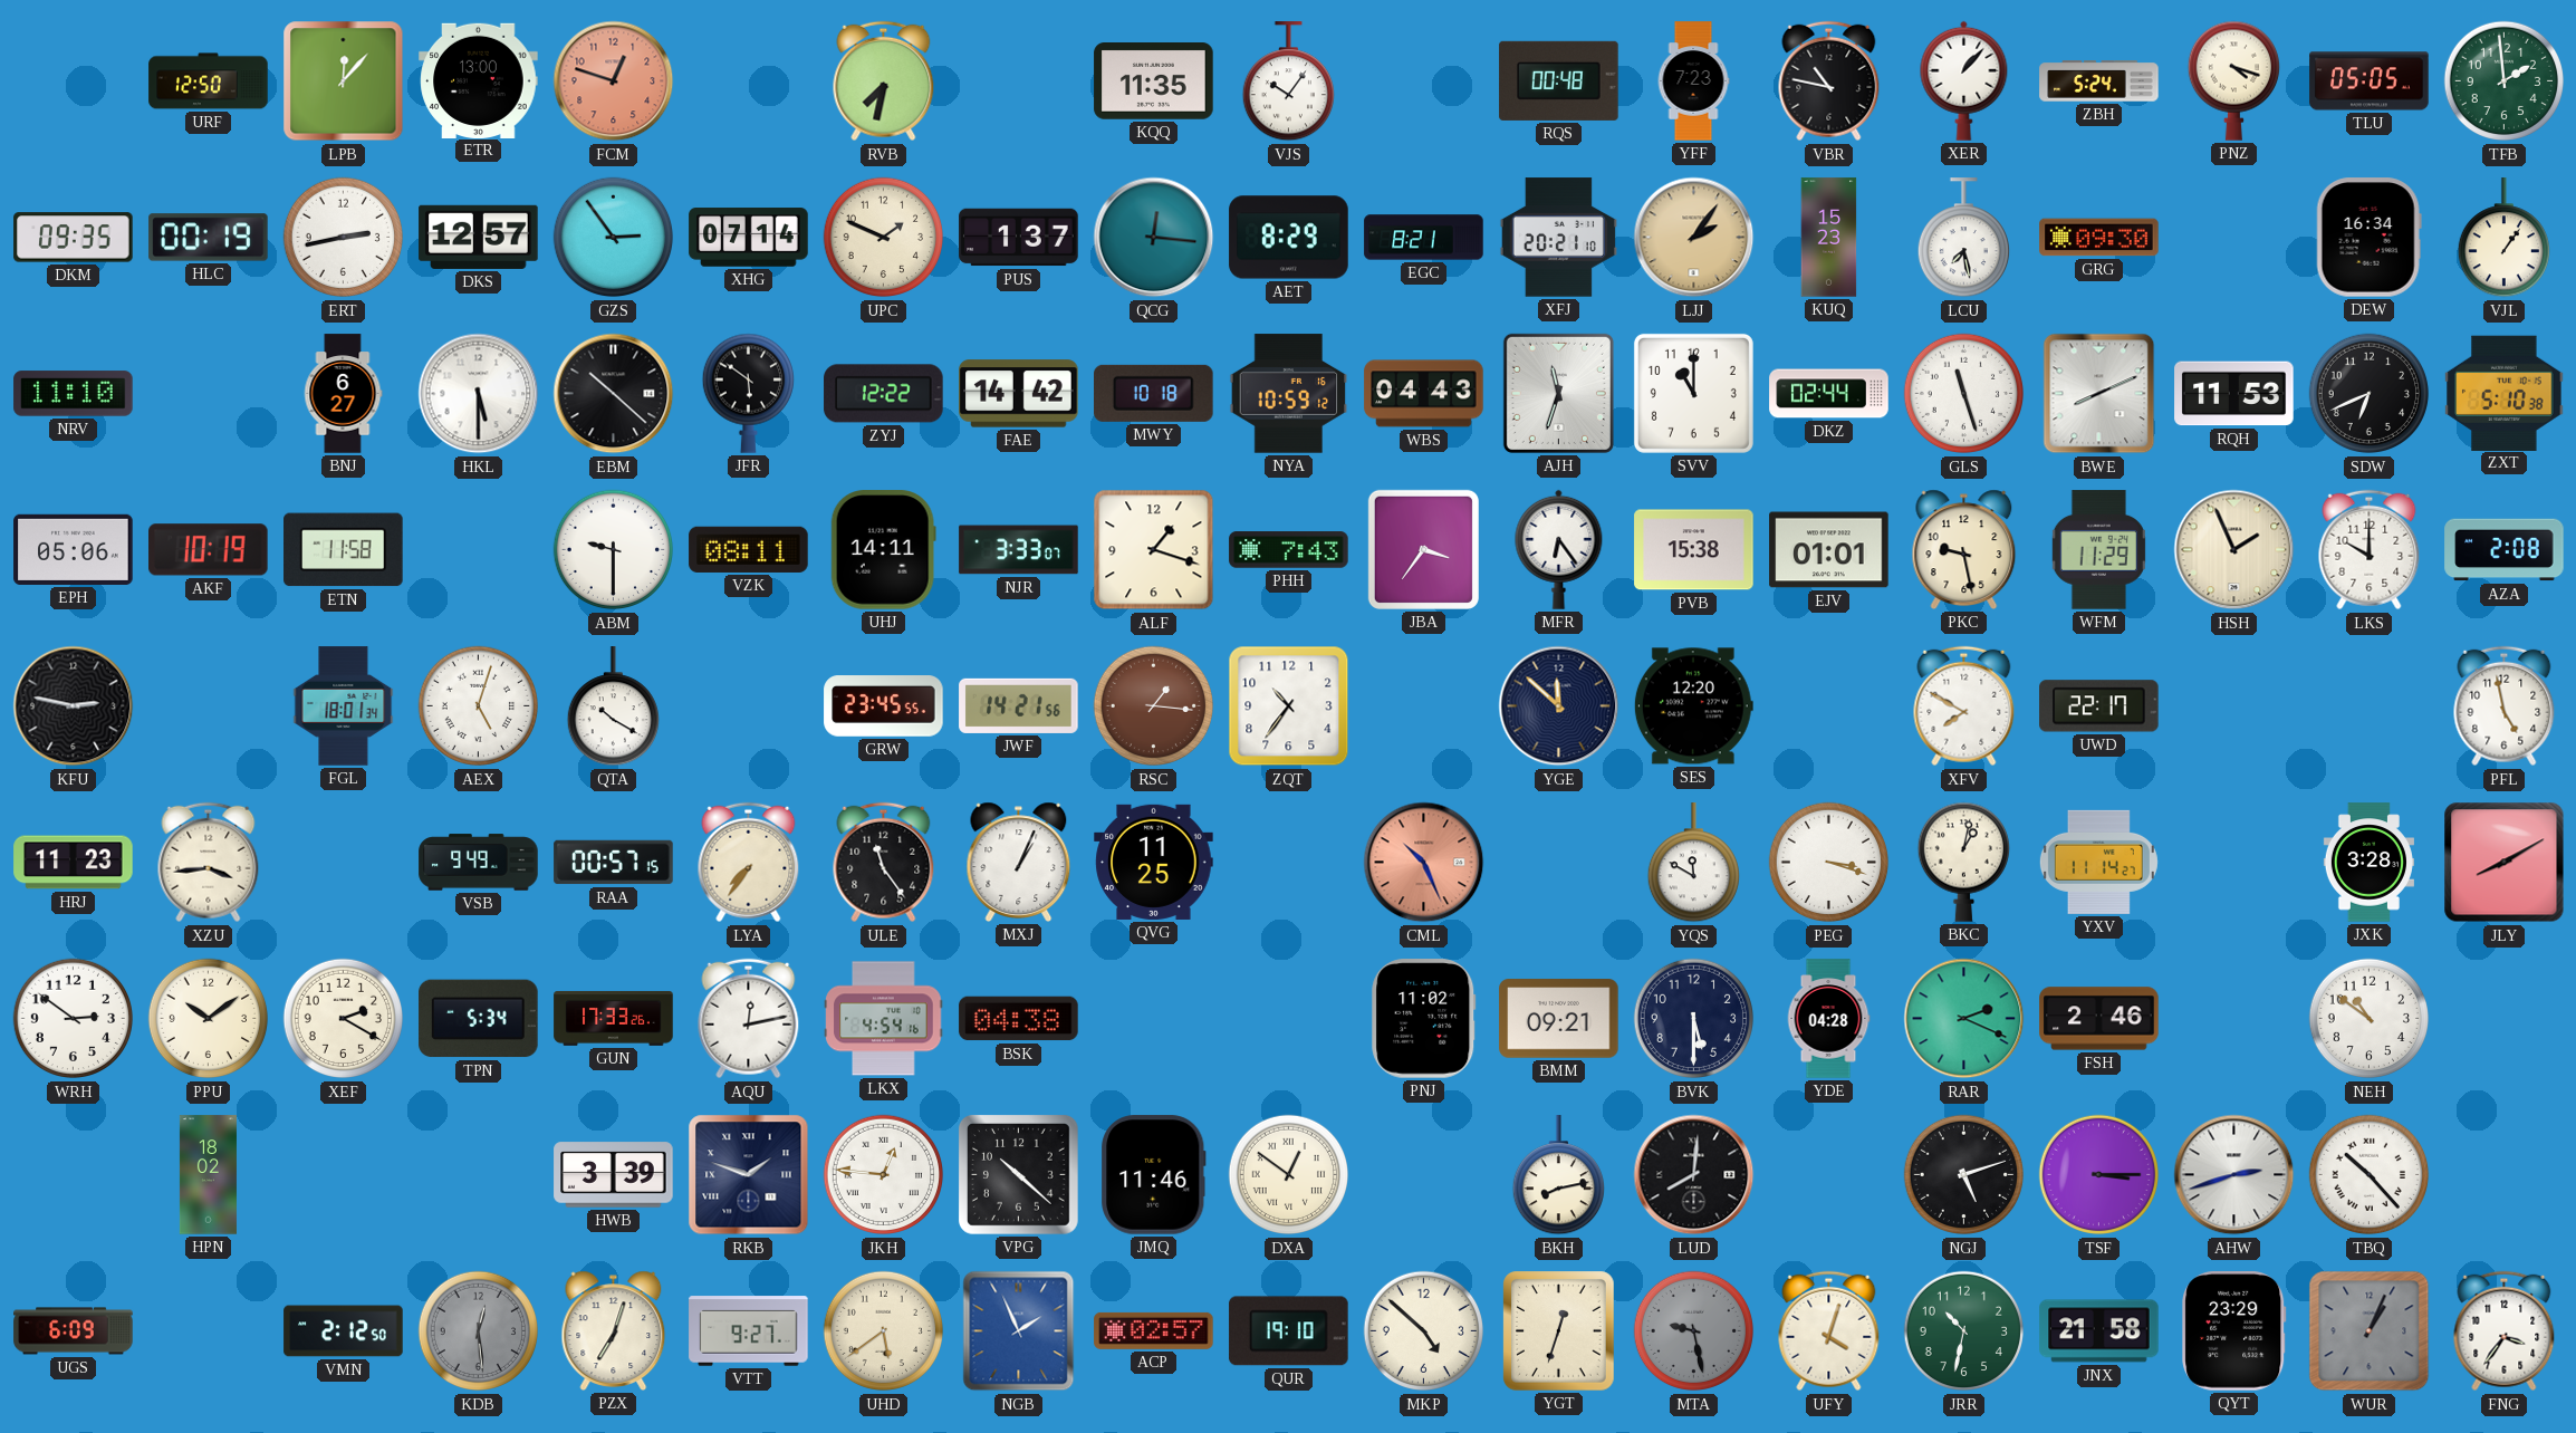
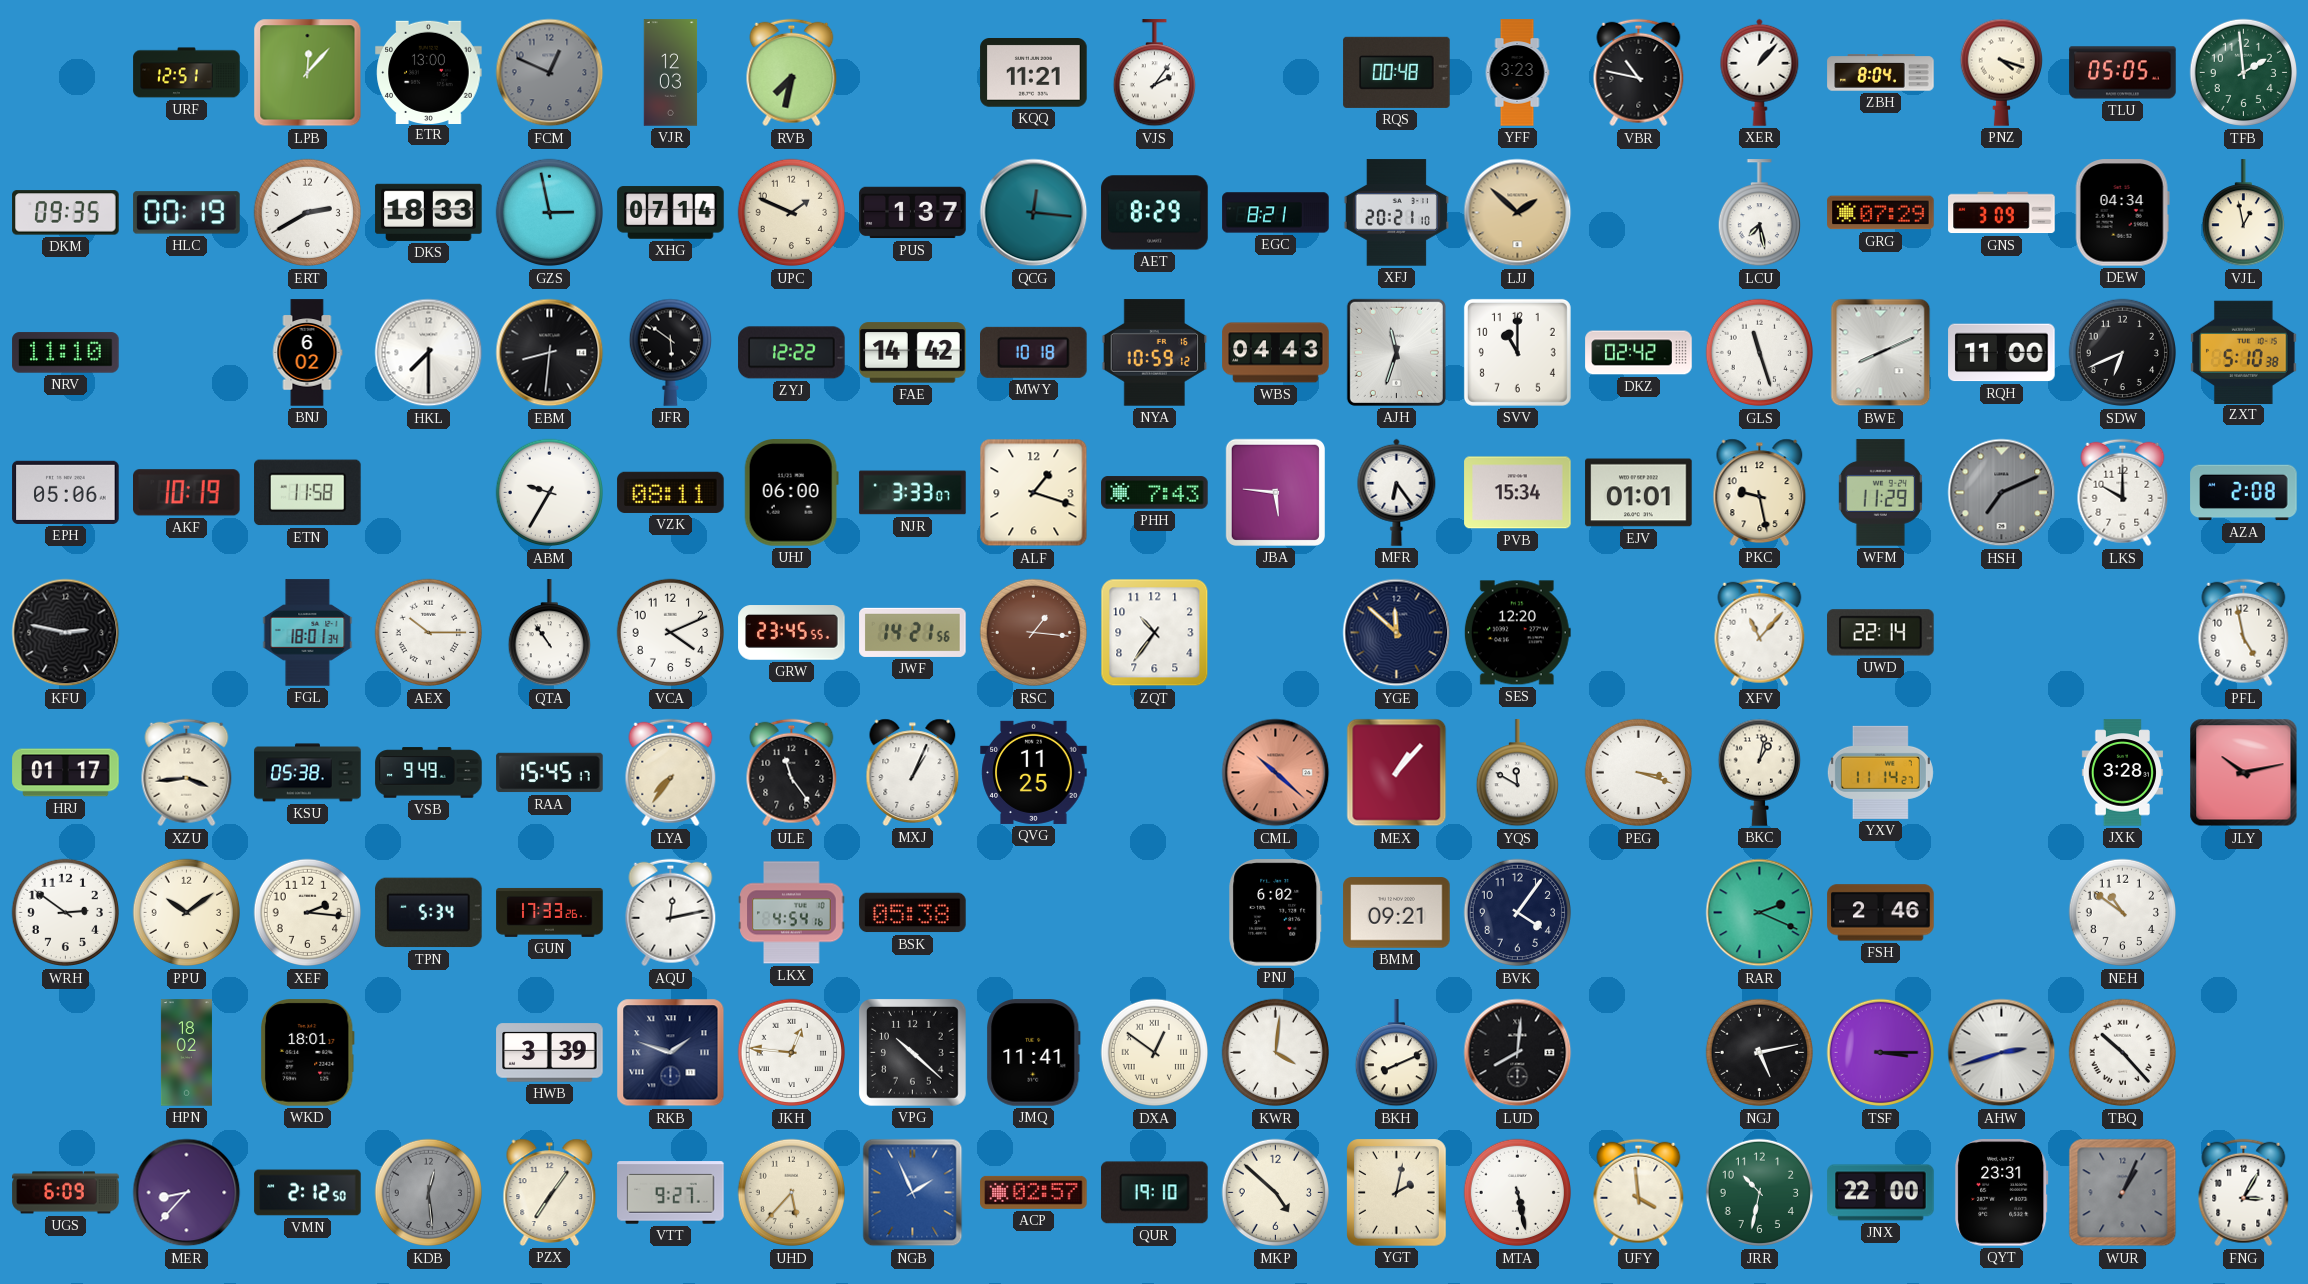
URF: 12:50 -> 12:51
FCM: 12:48 -> 12:49
FCM dial: salmon -> grey
VJR: none -> 12:03
KQQ: 11:35 -> 11:21
VJS: 10:06 -> 2:06
YFF: 7:23 -> 3:23
ZBH: 5:24 -> 8:04
ERT: 2:43 -> 2:40
DKS: 12:57 -> 18:33
GZS: 2:54 -> 2:58
LJJ: 2:06 -> 1:52
KUQ: 15:23 -> none
GRG: 09:30 -> 07:29
GNS: none -> 3:09
DEW: 16:34 -> 04:34
VJL: 1:06 -> 12:58
BNJ: 6:27 -> 6:02
HKL: 5:30 -> 7:30
EBM: 10:22 -> 8:31
DKZ: 02:44 -> 02:42
RQH: 11:53 -> 11:00
ABM: 9:30 -> 9:35
UHJ: 14:11 -> 06:00
JBA: 3:36 -> 5:46
PVB: 15:38 -> 15:34
HSH: 1:56 -> 7:11
HSH dial: cream -> grey
AEX: 5:03 -> 10:15
QTA: 10:20 -> 10:54
VCA: none -> 4:11
XFV: 7:50 -> 11:07
UWD: 22:17 -> 22:14
HRJ: 11:23 -> 01:17
KSU: none -> 05:38
RAA: 00:57 -> 15:45
CML: 10:26 -> 10:22
MEX: none -> 1:07
JLY: 8:10 -> 10:13
XEF: 2:20 -> 2:16
BSK: 04:38 -> 05:38
PNJ: 11:02 -> 6:02
BVK: 5:30 -> 4:06
YDE: 04:28 -> none
WKD: none -> 18:01
JMQ: 11:46 -> 11:41
KWR: none -> 4:01
BKH: 8:13 -> 8:11
NGJ: 5:12 -> 5:13
MER: none -> 8:37
PZX: 7:03 -> 7:06
UHD: 5:39 -> 5:37
YGT: 12:33 -> 2:02
MTA: 9:28 -> 5:28
MTA dial: grey -> white
UFY: 4:03 -> 3:59
JNX: 21:58 -> 22:00
QYT: 23:29 -> 23:31
FNG: 3:36 -> 3:05
